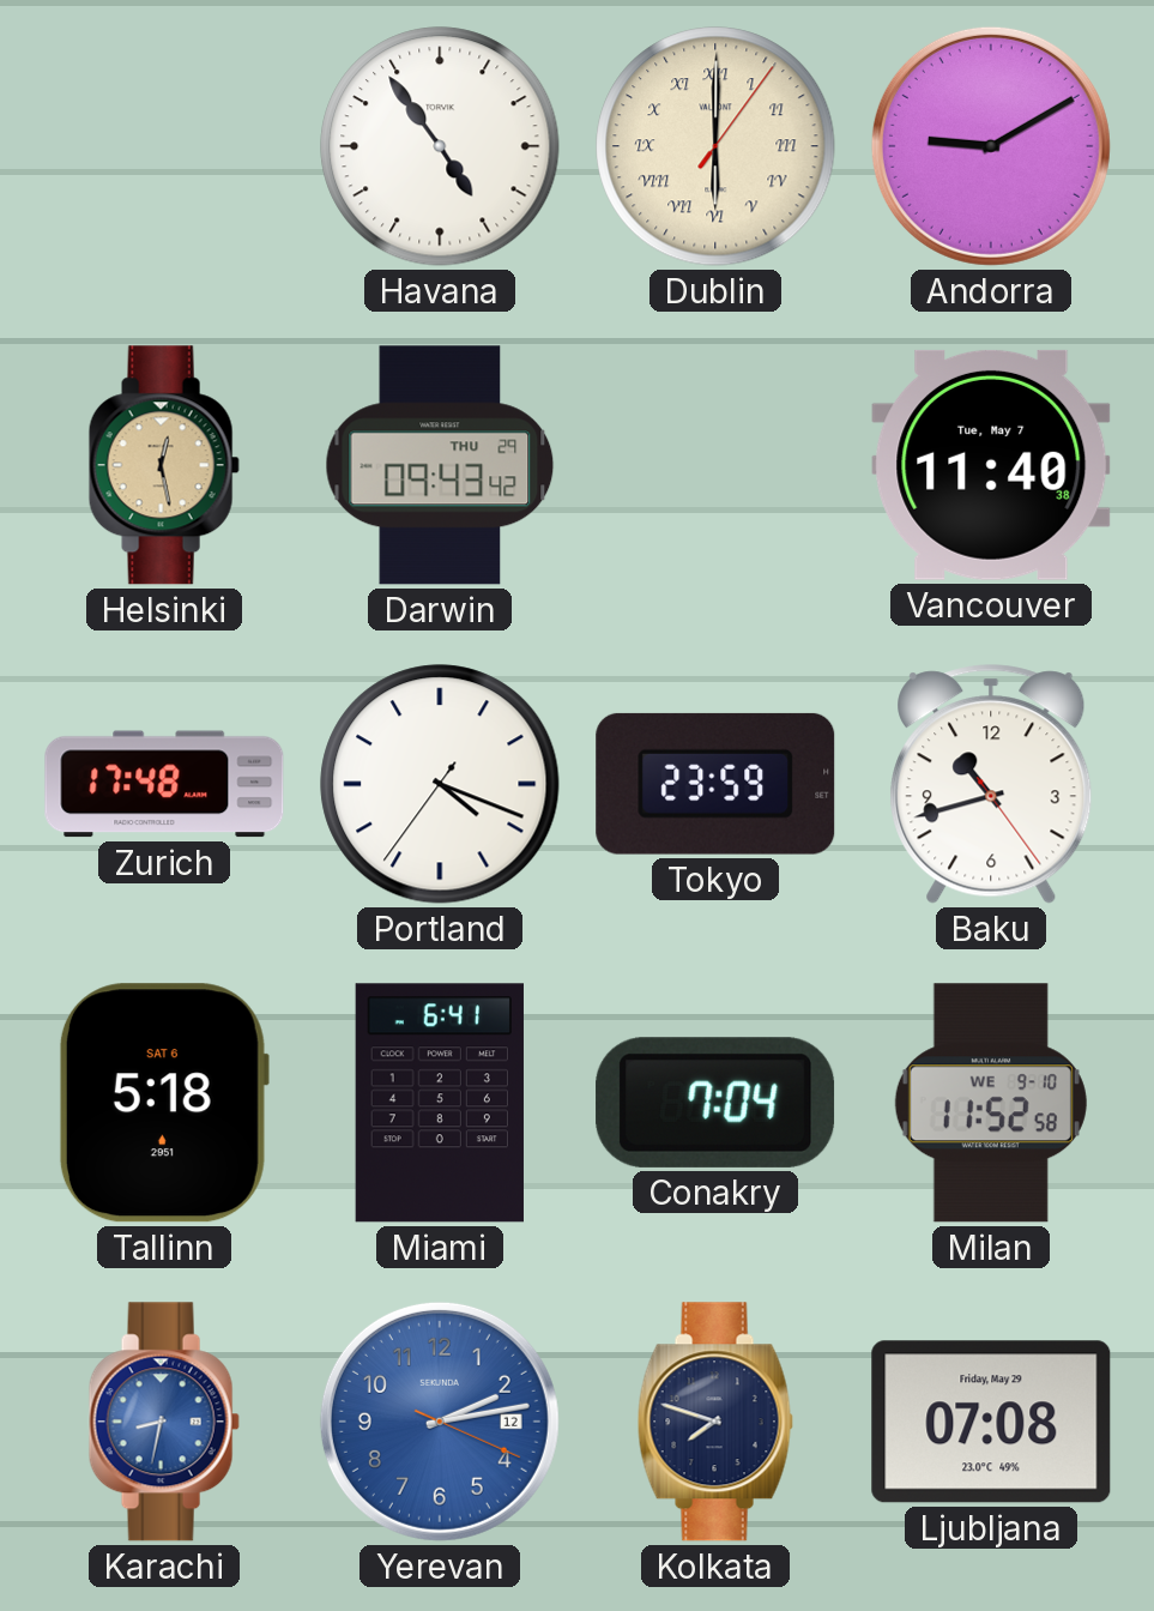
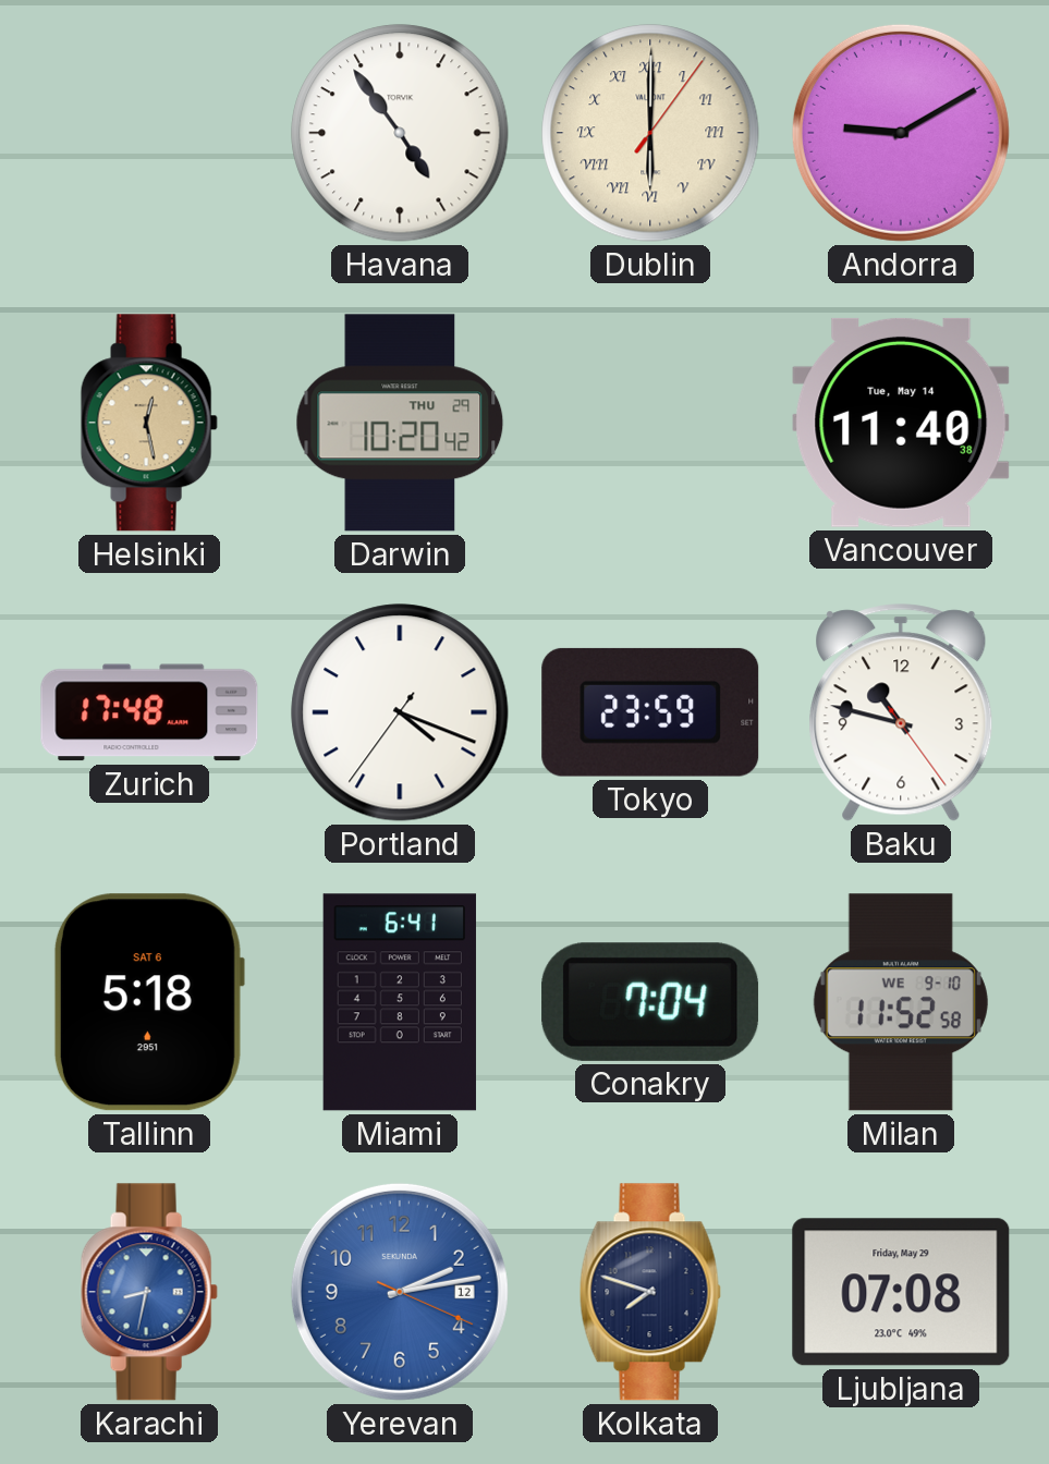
Darwin: 09:43 -> 10:20
Vancouver date: Tue, May 7 -> Tue, May 14
Baku: 10:42 -> 10:47
